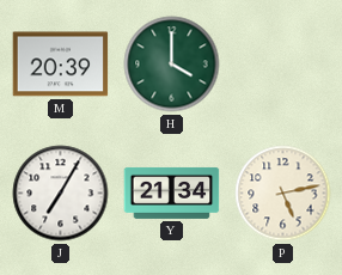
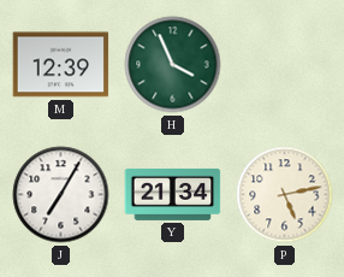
M: 20:39 -> 12:39
H: 4:00 -> 3:56
